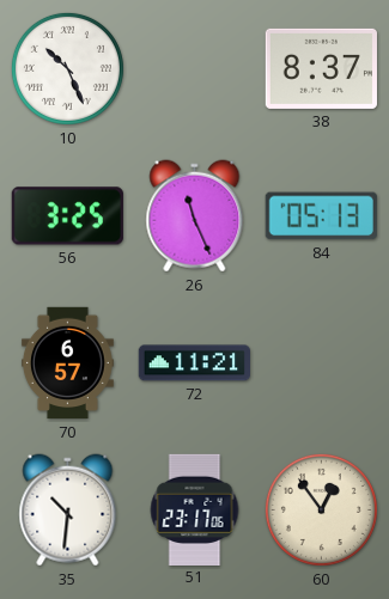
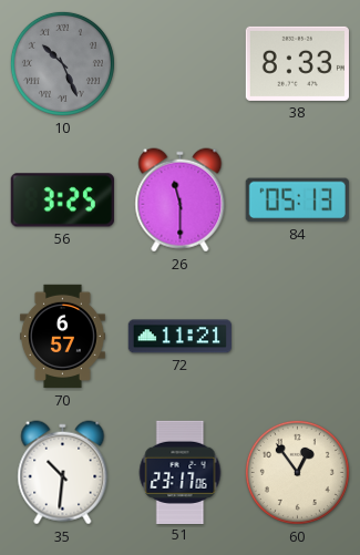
10 dial: white -> grey
38: 8:37 -> 8:33
26: 11:26 -> 11:30
